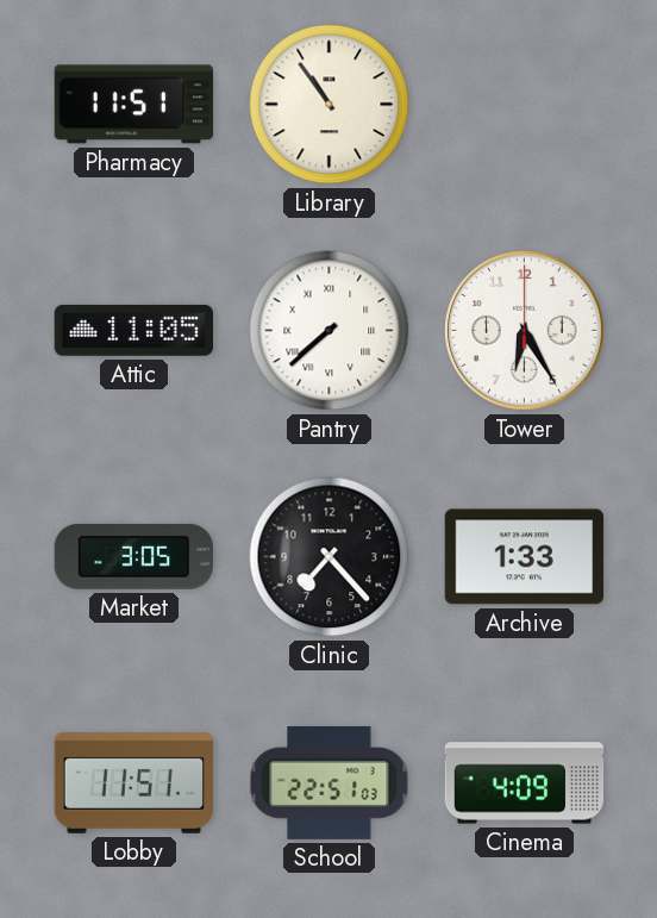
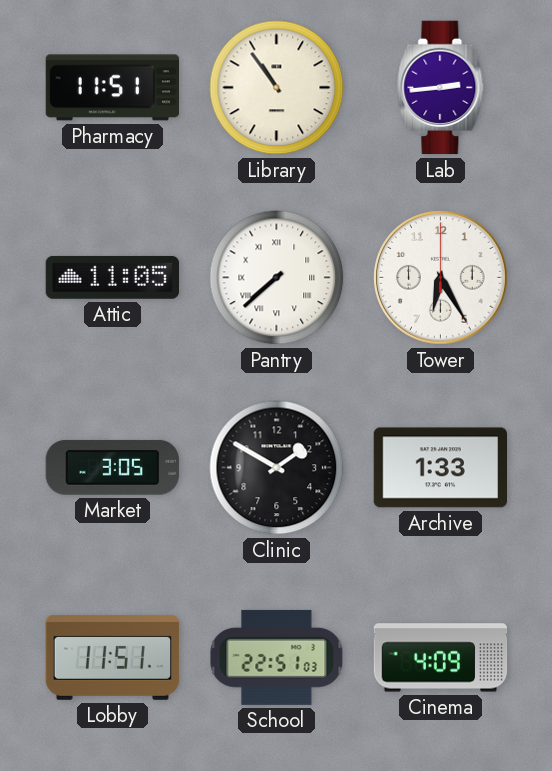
Lab: none -> 2:44
Clinic: 7:23 -> 1:50
